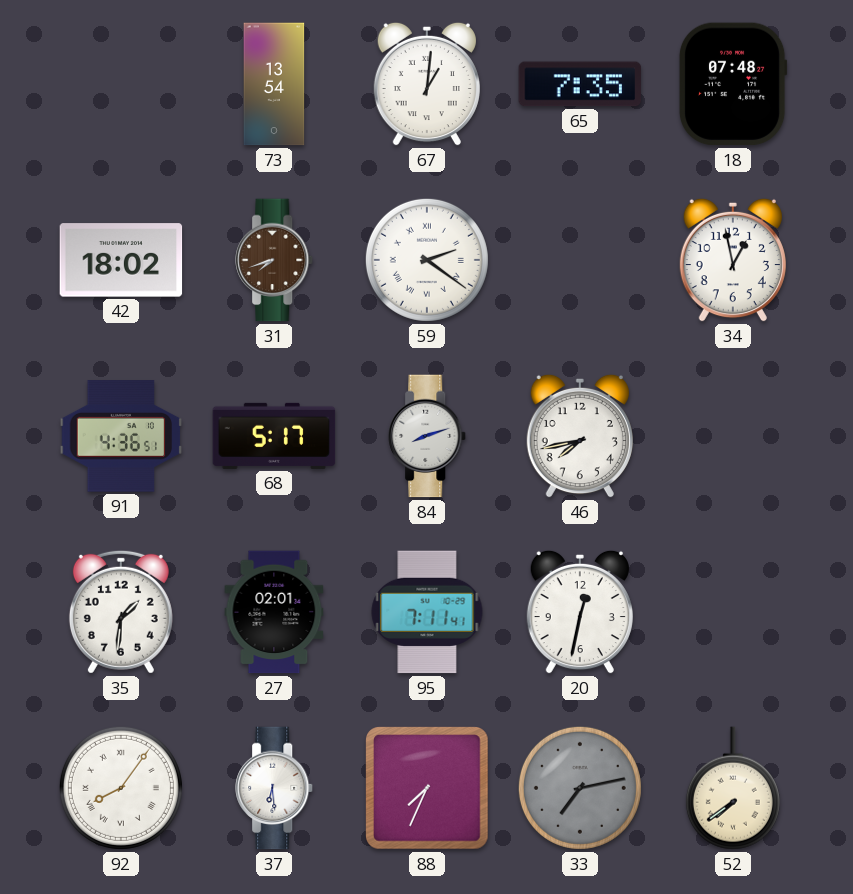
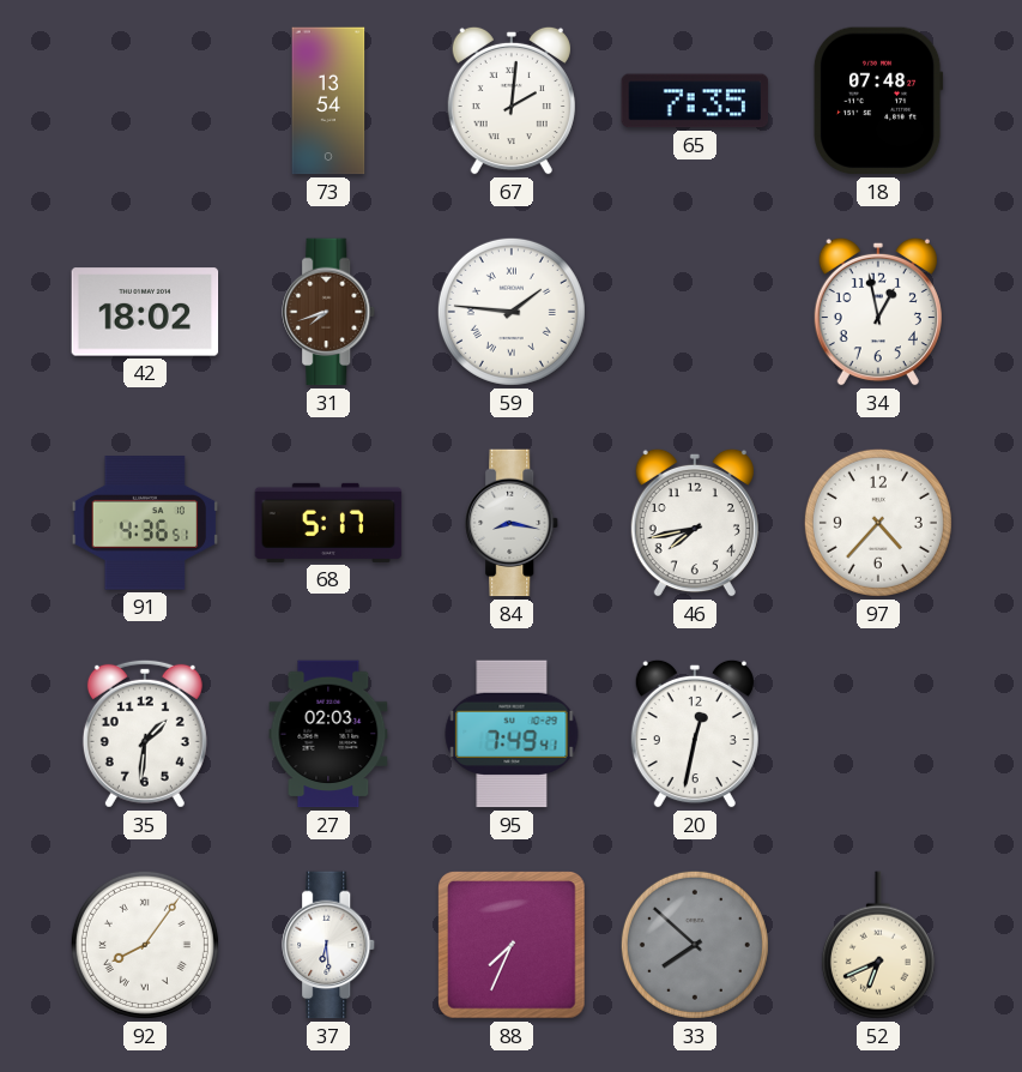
67: 1:01 -> 2:01
59: 2:21 -> 1:46
84: 8:12 -> 8:17
97: none -> 4:37
27: 02:01 -> 02:03
95: 7:11 -> 7:49
33: 7:13 -> 7:52
52: 7:39 -> 6:41
